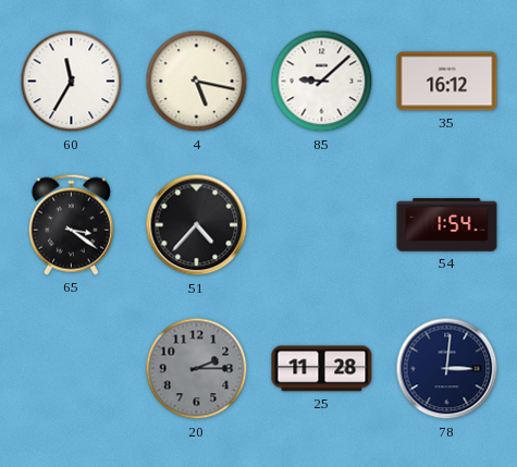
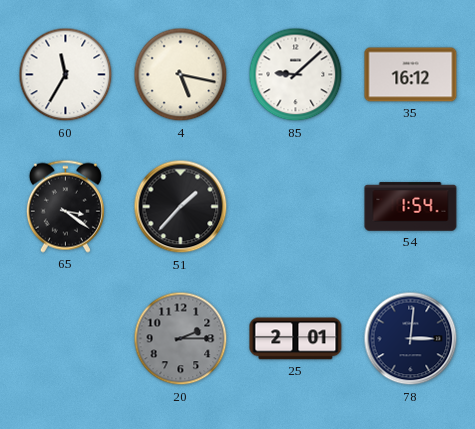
51: 4:37 -> 1:37
25: 11:28 -> 2:01
